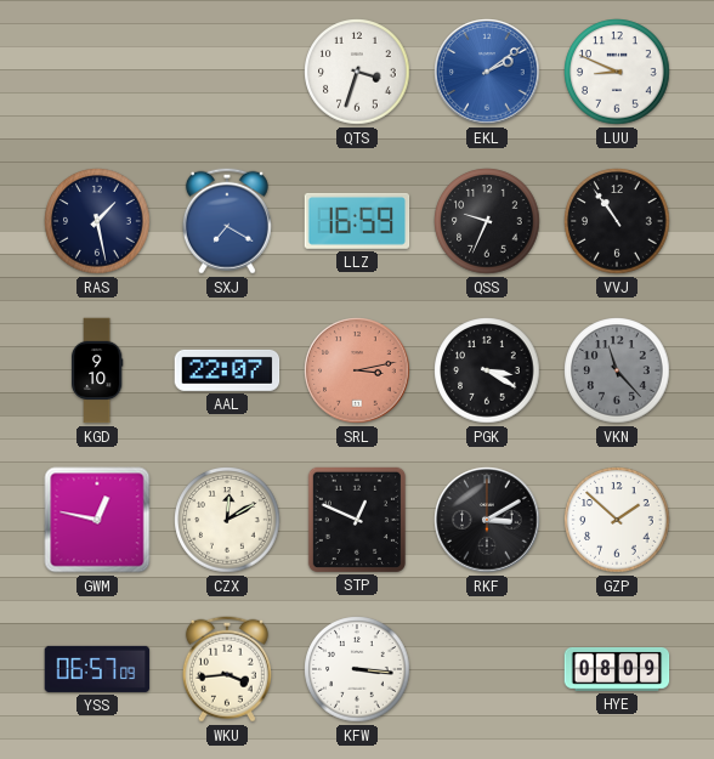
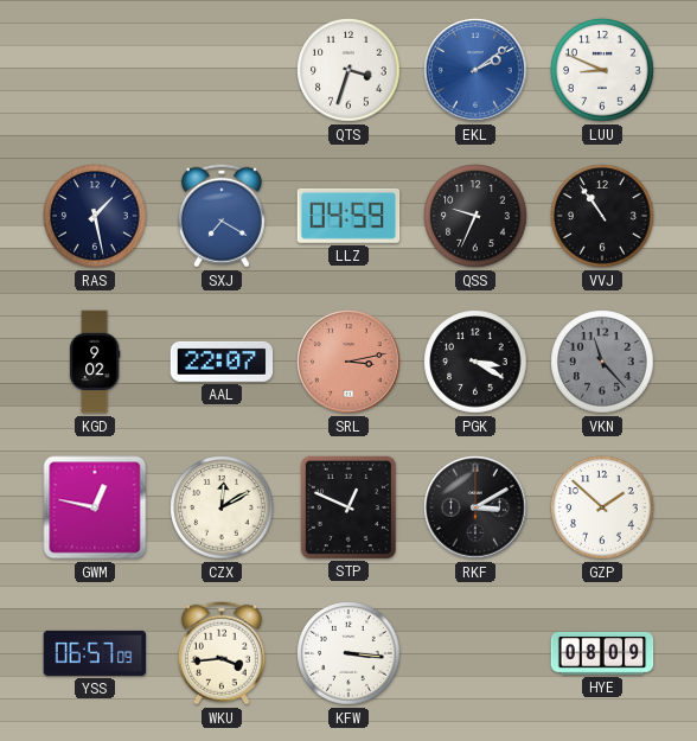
LLZ: 16:59 -> 04:59
KGD: 9:10 -> 9:02
